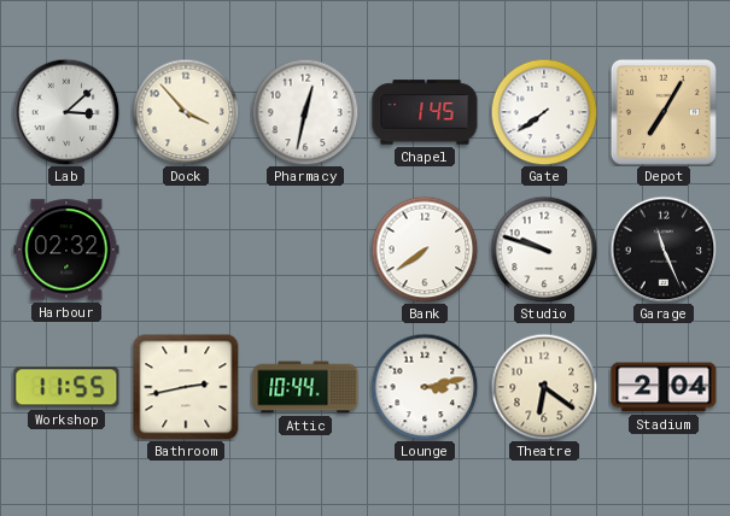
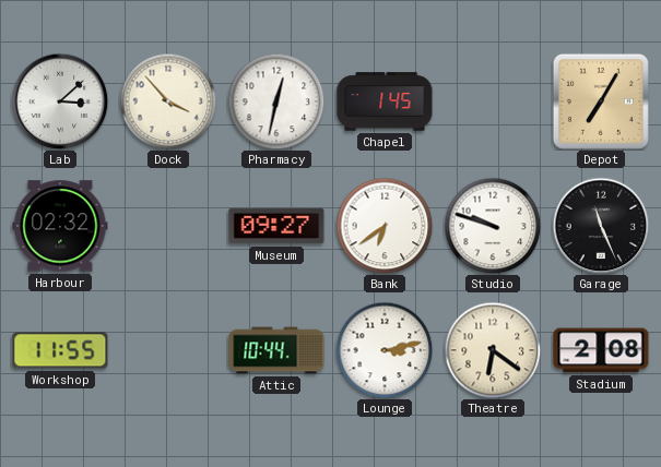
Gate: 7:39 -> none
Museum: none -> 09:27
Bank: 7:39 -> 6:39
Bathroom: 2:43 -> none
Stadium: 2:04 -> 2:08
